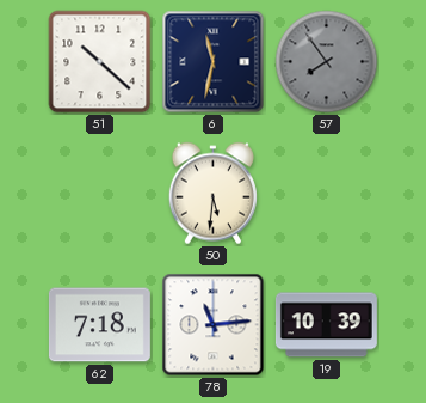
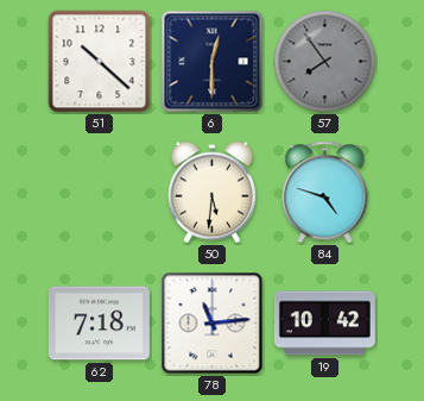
6: 11:32 -> 12:30
84: none -> 4:48
19: 10:39 -> 10:42
